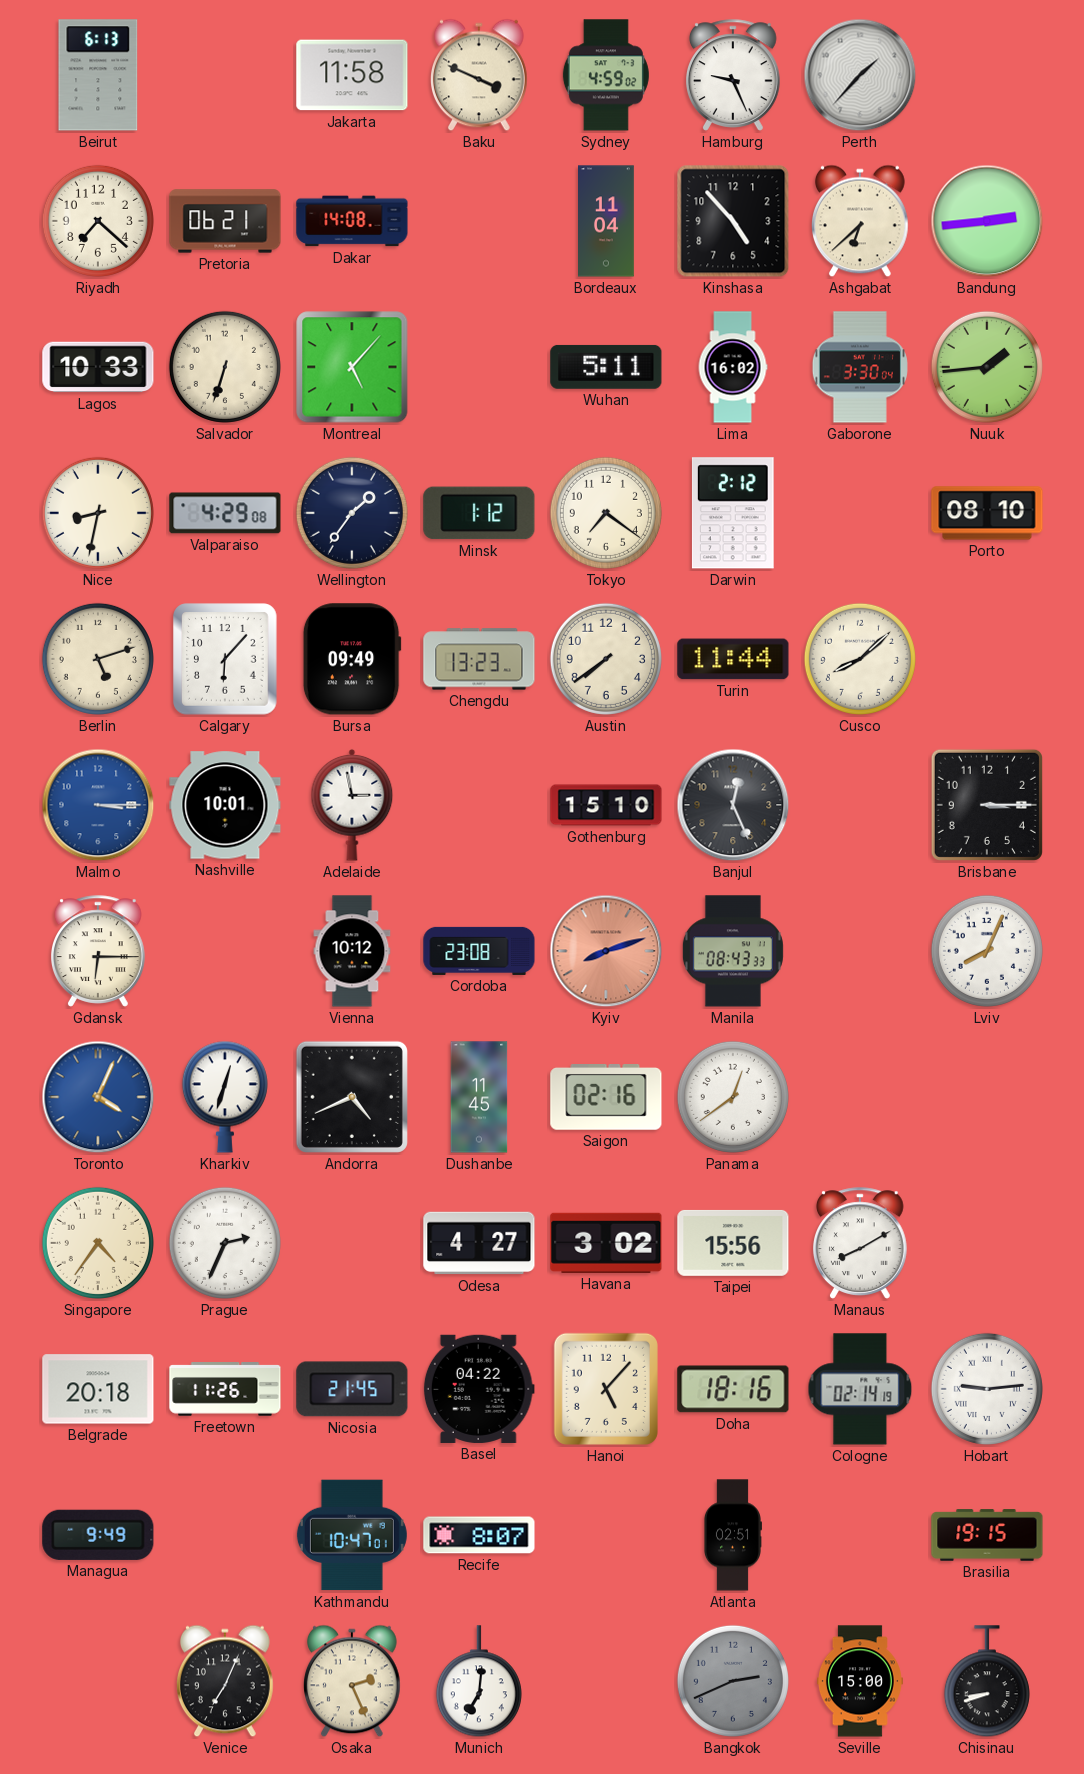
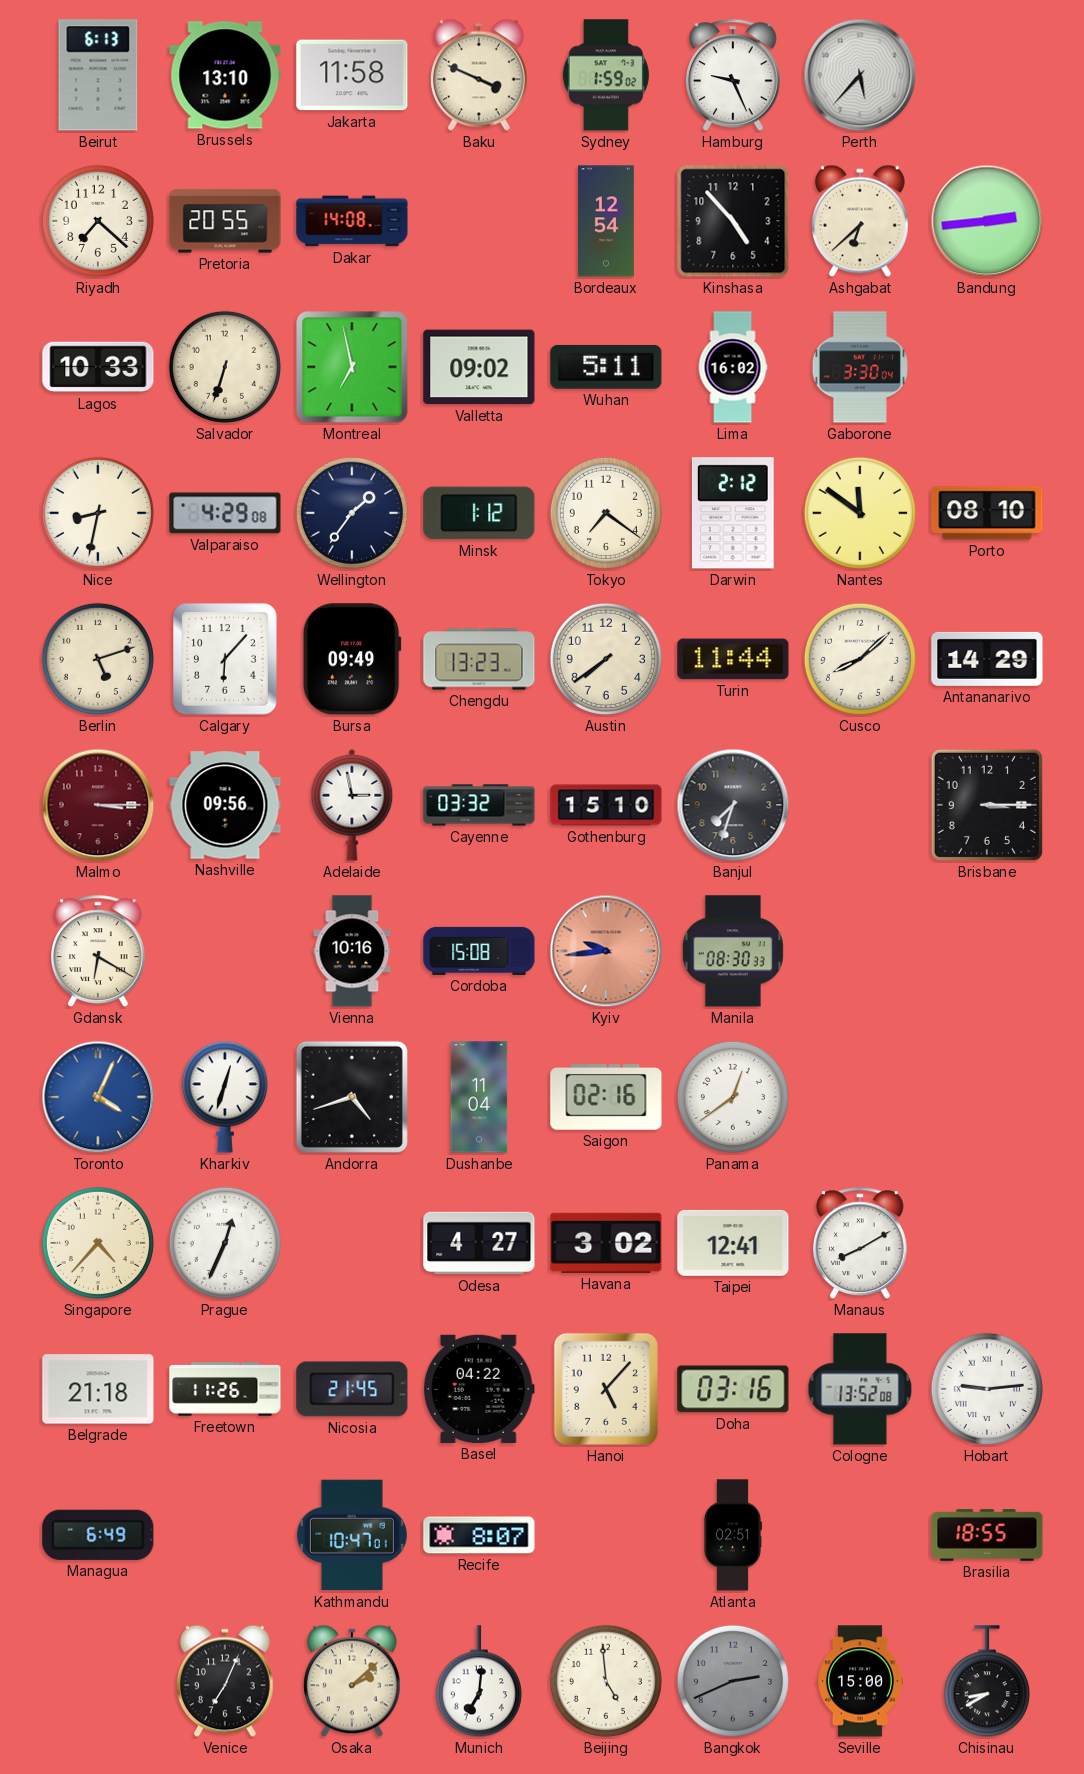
Brussels: none -> 13:10
Sydney: 4:59 -> 1:59
Perth: 1:37 -> 5:37
Pretoria: 06:21 -> 20:55
Bordeaux: 11:04 -> 12:54
Montreal: 5:07 -> 6:58
Valletta: none -> 09:02
Nuuk: 1:44 -> none
Nantes: none -> 11:51
Antananarivo: none -> 14:29
Malmo dial: blue -> burgundy
Nashville: 10:01 -> 09:56
Cayenne: none -> 03:32
Banjul: 12:26 -> 7:33
Gdansk: 6:15 -> 6:20
Vienna: 10:12 -> 10:16
Cordoba: 23:08 -> 15:08
Kyiv: 8:12 -> 9:44
Manila: 08:43 -> 08:30
Lviv: 8:04 -> none
Andorra: 4:41 -> 4:42
Dushanbe: 11:45 -> 11:04
Singapore: 4:36 -> 4:37
Prague: 2:34 -> 12:34
Taipei: 15:56 -> 12:41
Belgrade: 20:18 -> 21:18
Doha: 18:16 -> 03:16
Cologne: 02:14 -> 13:52
Managua: 9:49 -> 6:49
Brasilia: 19:15 -> 18:55
Osaka: 2:26 -> 2:08
Beijing: none -> 4:59
Chisinau: 8:42 -> 8:40
